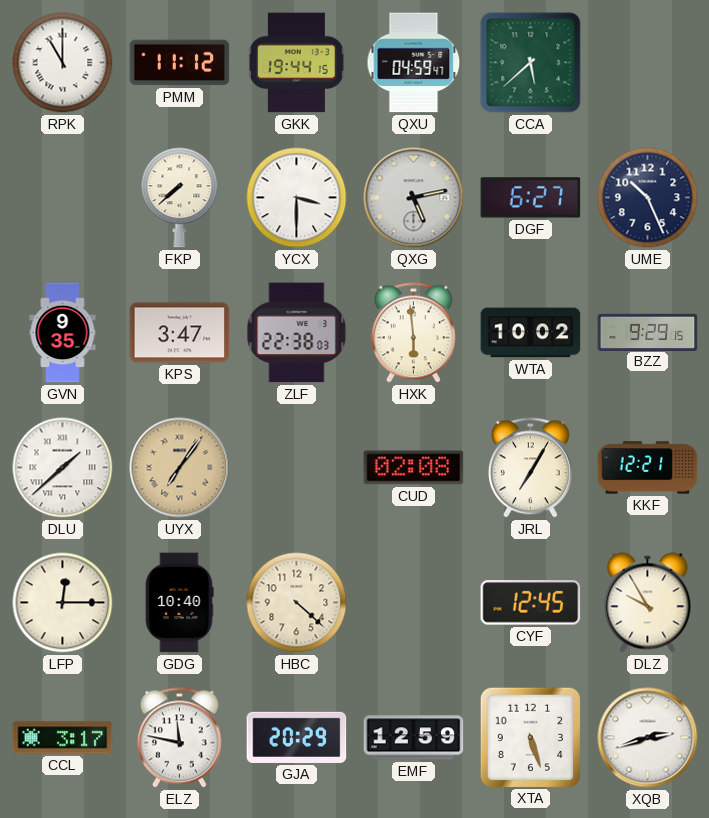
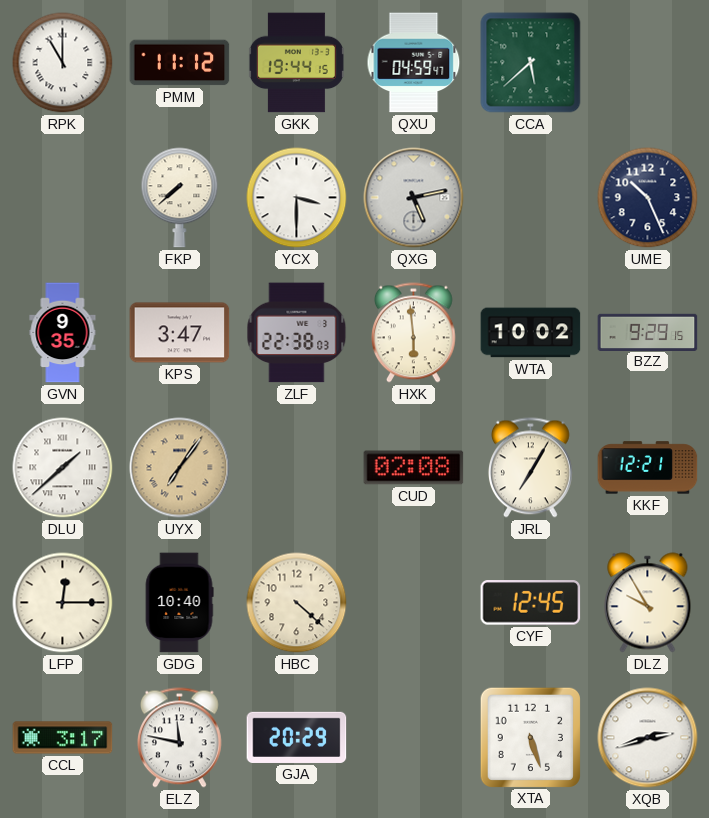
DGF: 6:27 -> none
EMF: 12:59 -> none
